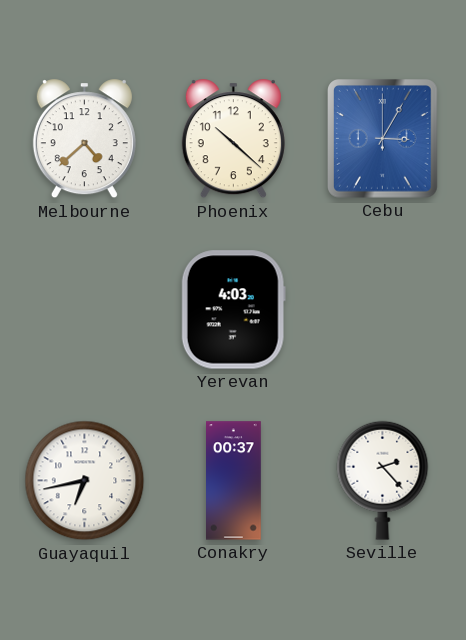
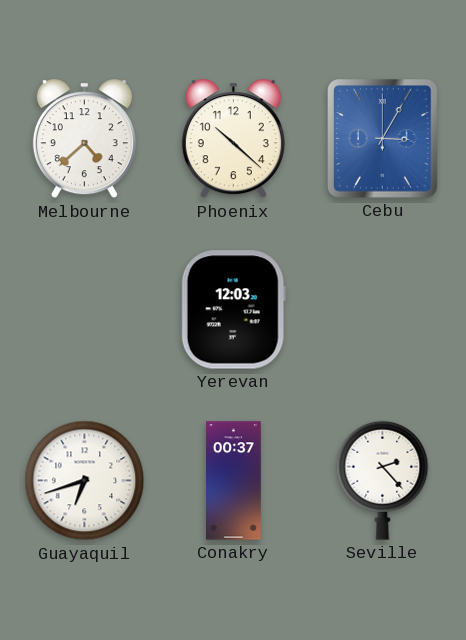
Yerevan: 4:03 -> 12:03
Guayaquil: 6:43 -> 6:42
